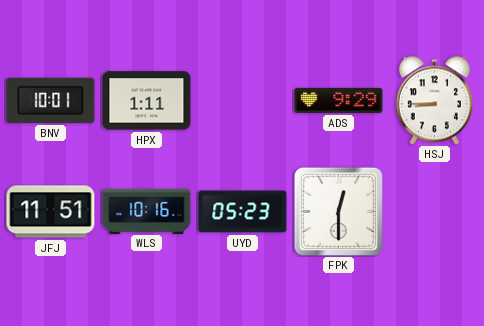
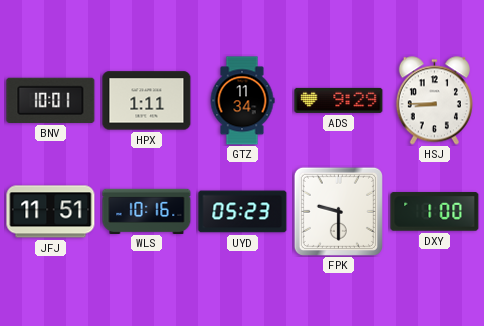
GTZ: none -> 11:34
FPK: 12:30 -> 9:30
DXY: none -> 1:00
